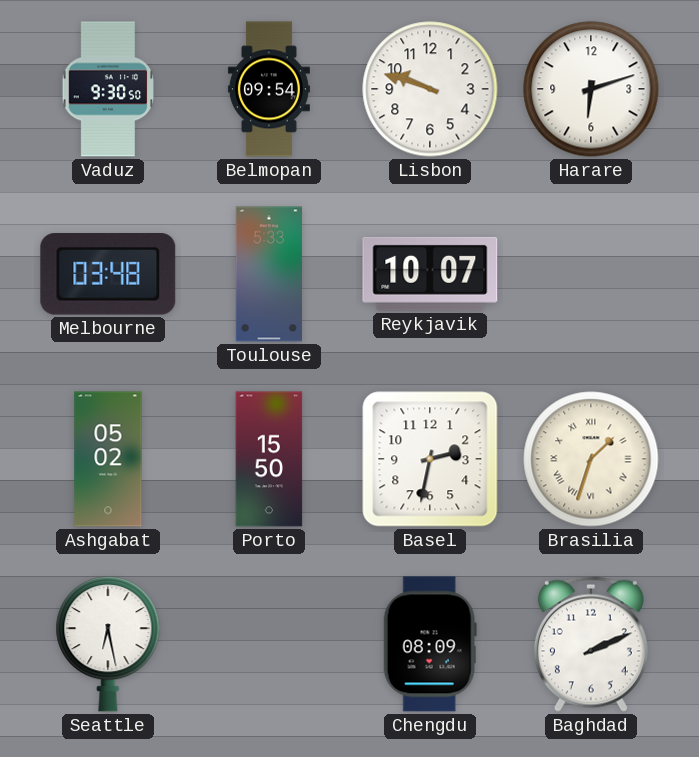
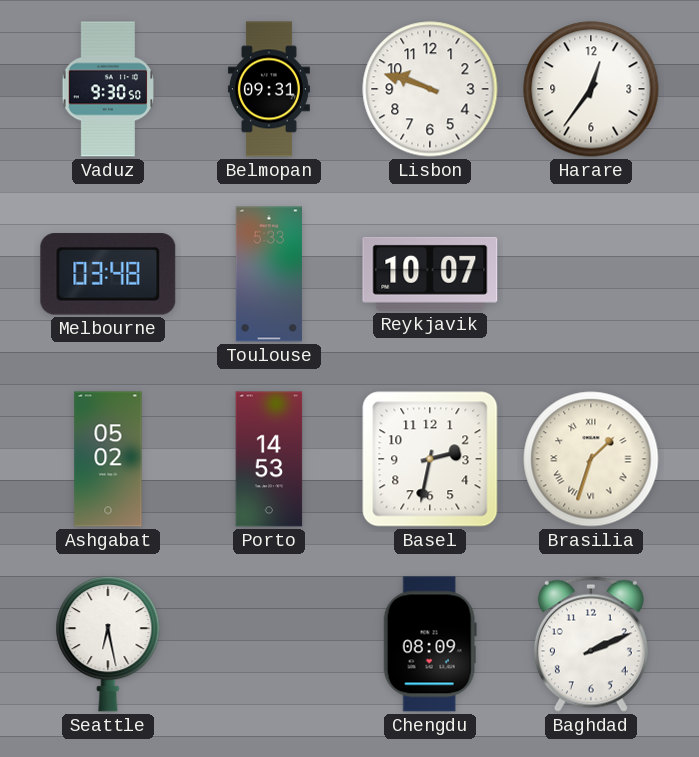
Belmopan: 09:54 -> 09:31
Harare: 6:12 -> 12:36
Porto: 15:50 -> 14:53
